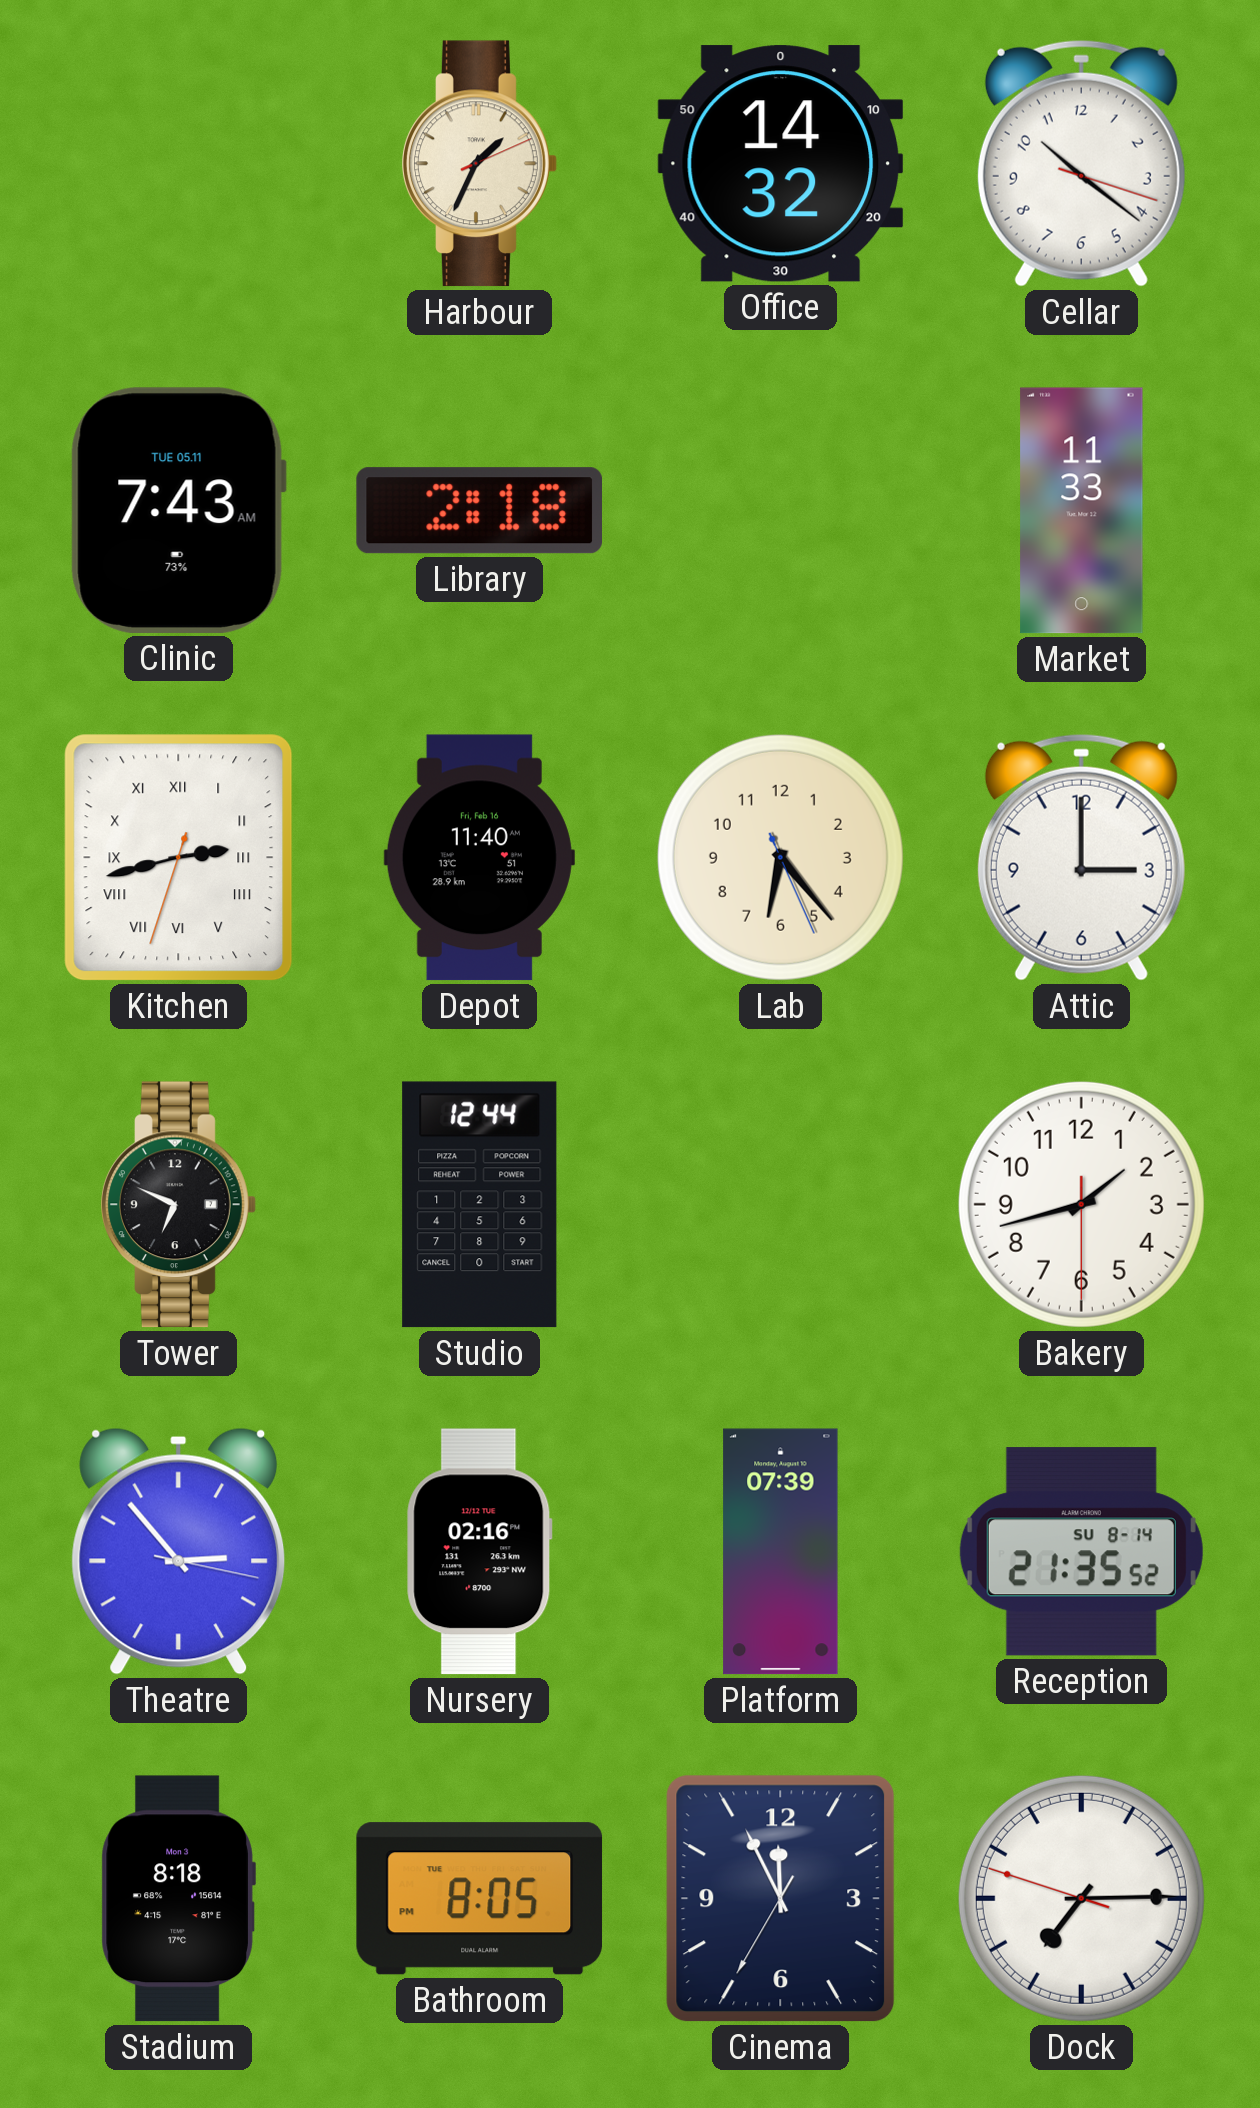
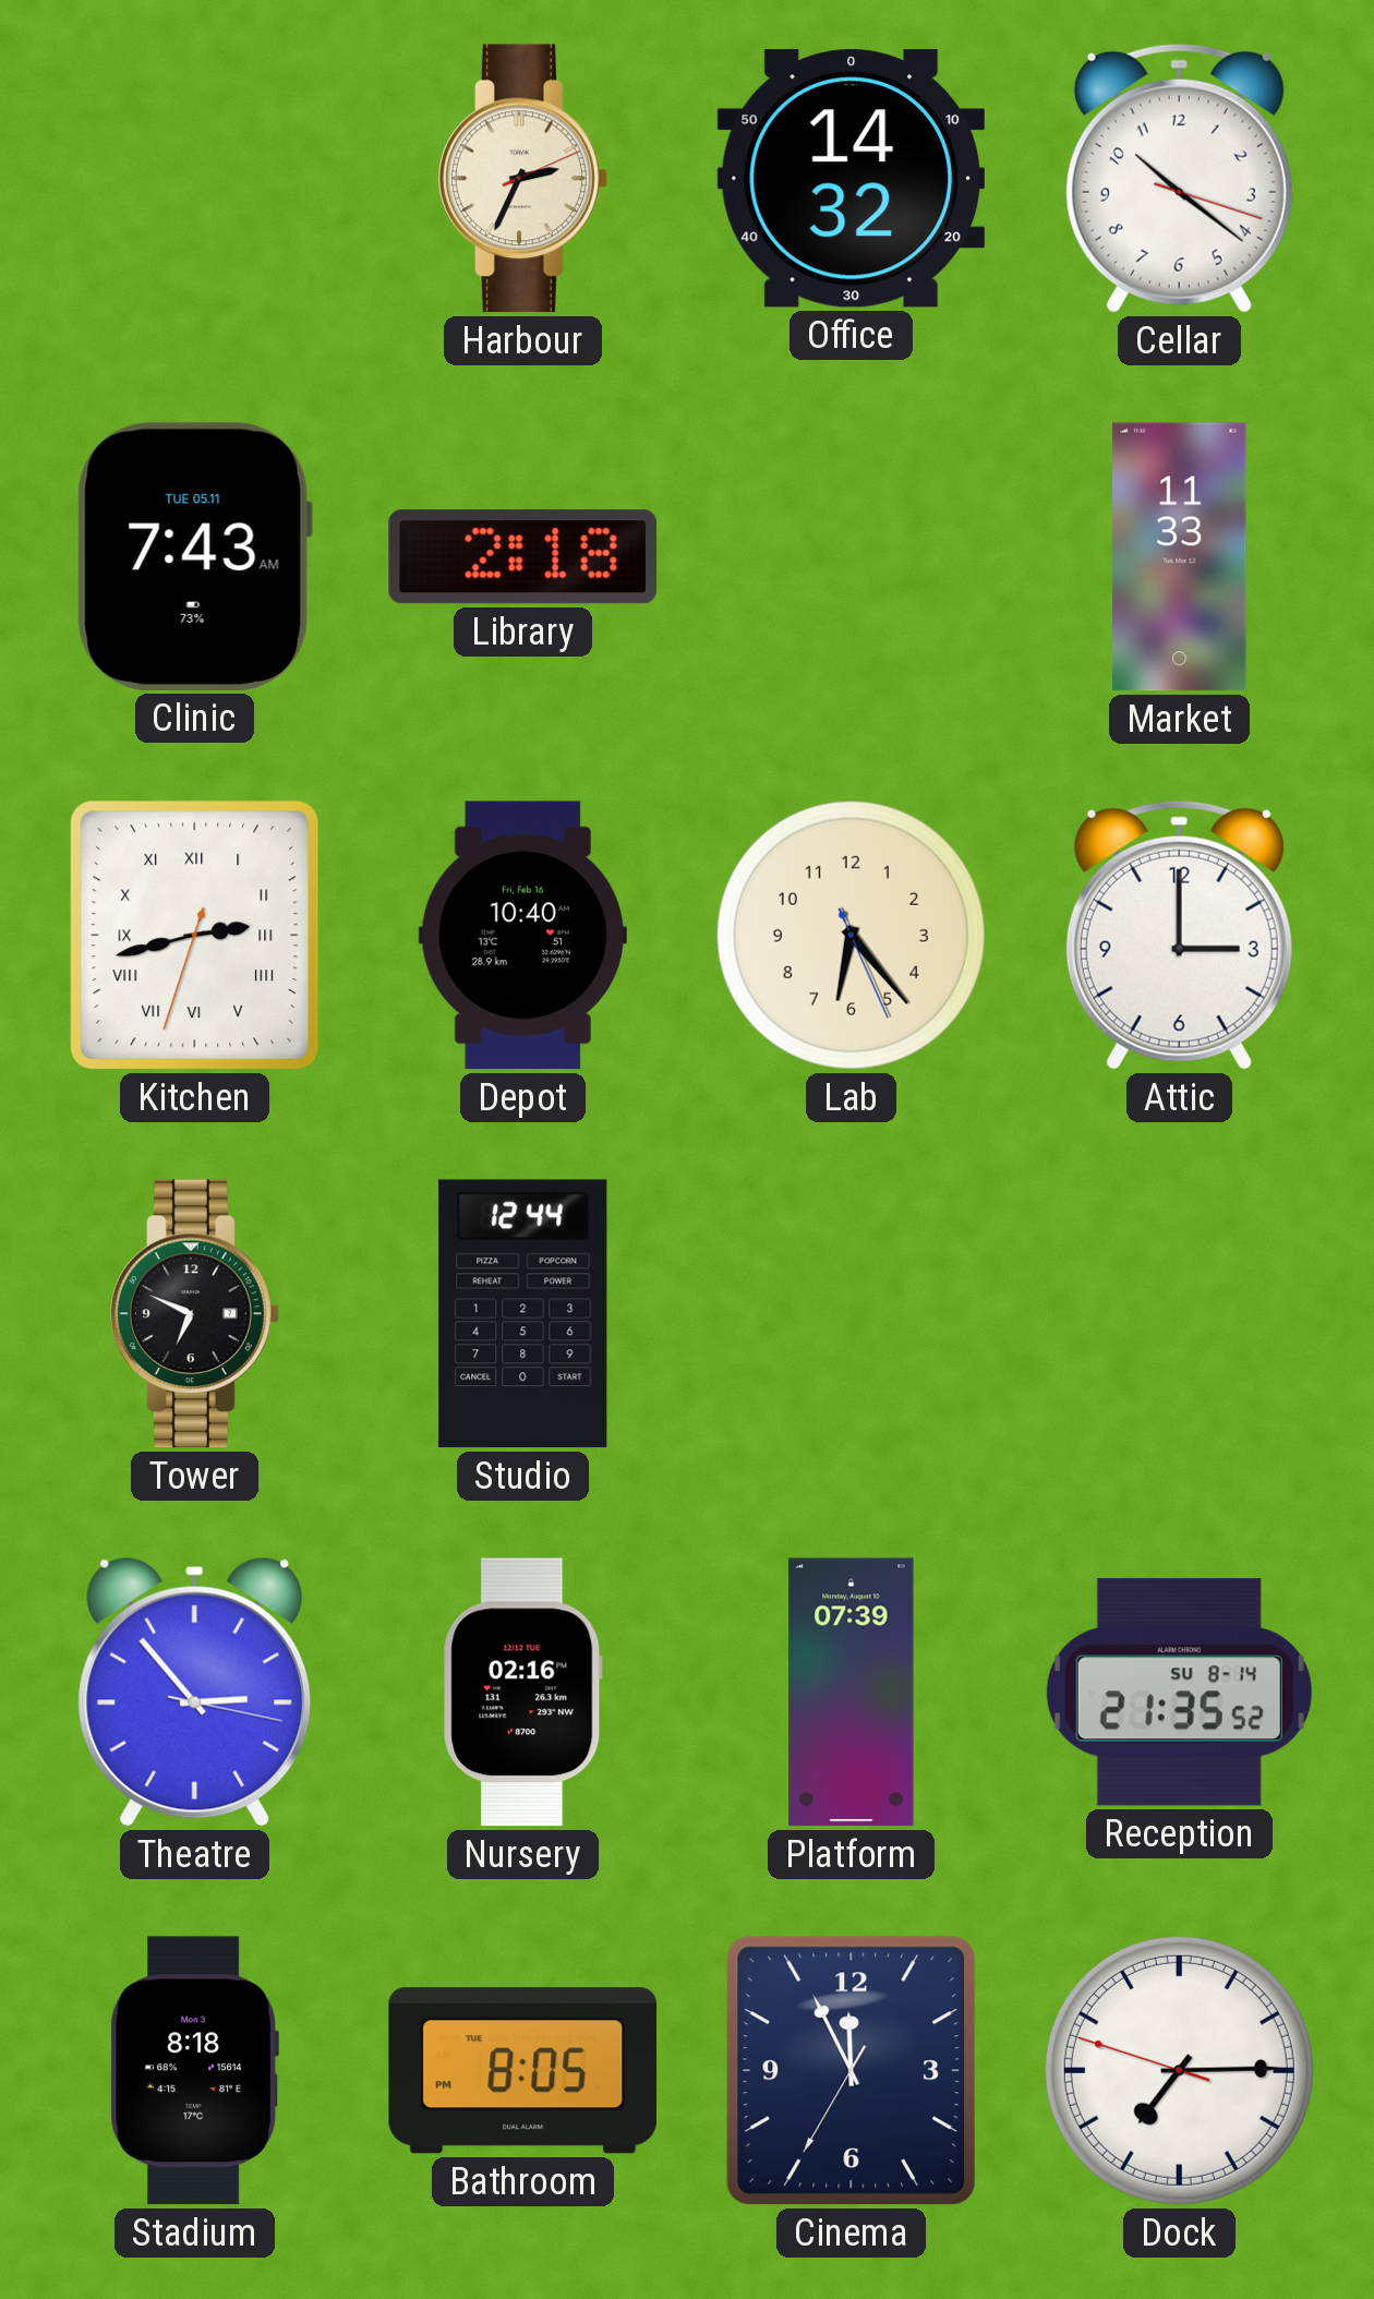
Harbour: 1:34 -> 2:34
Depot: 11:40 -> 10:40
Bakery: 1:42 -> none
